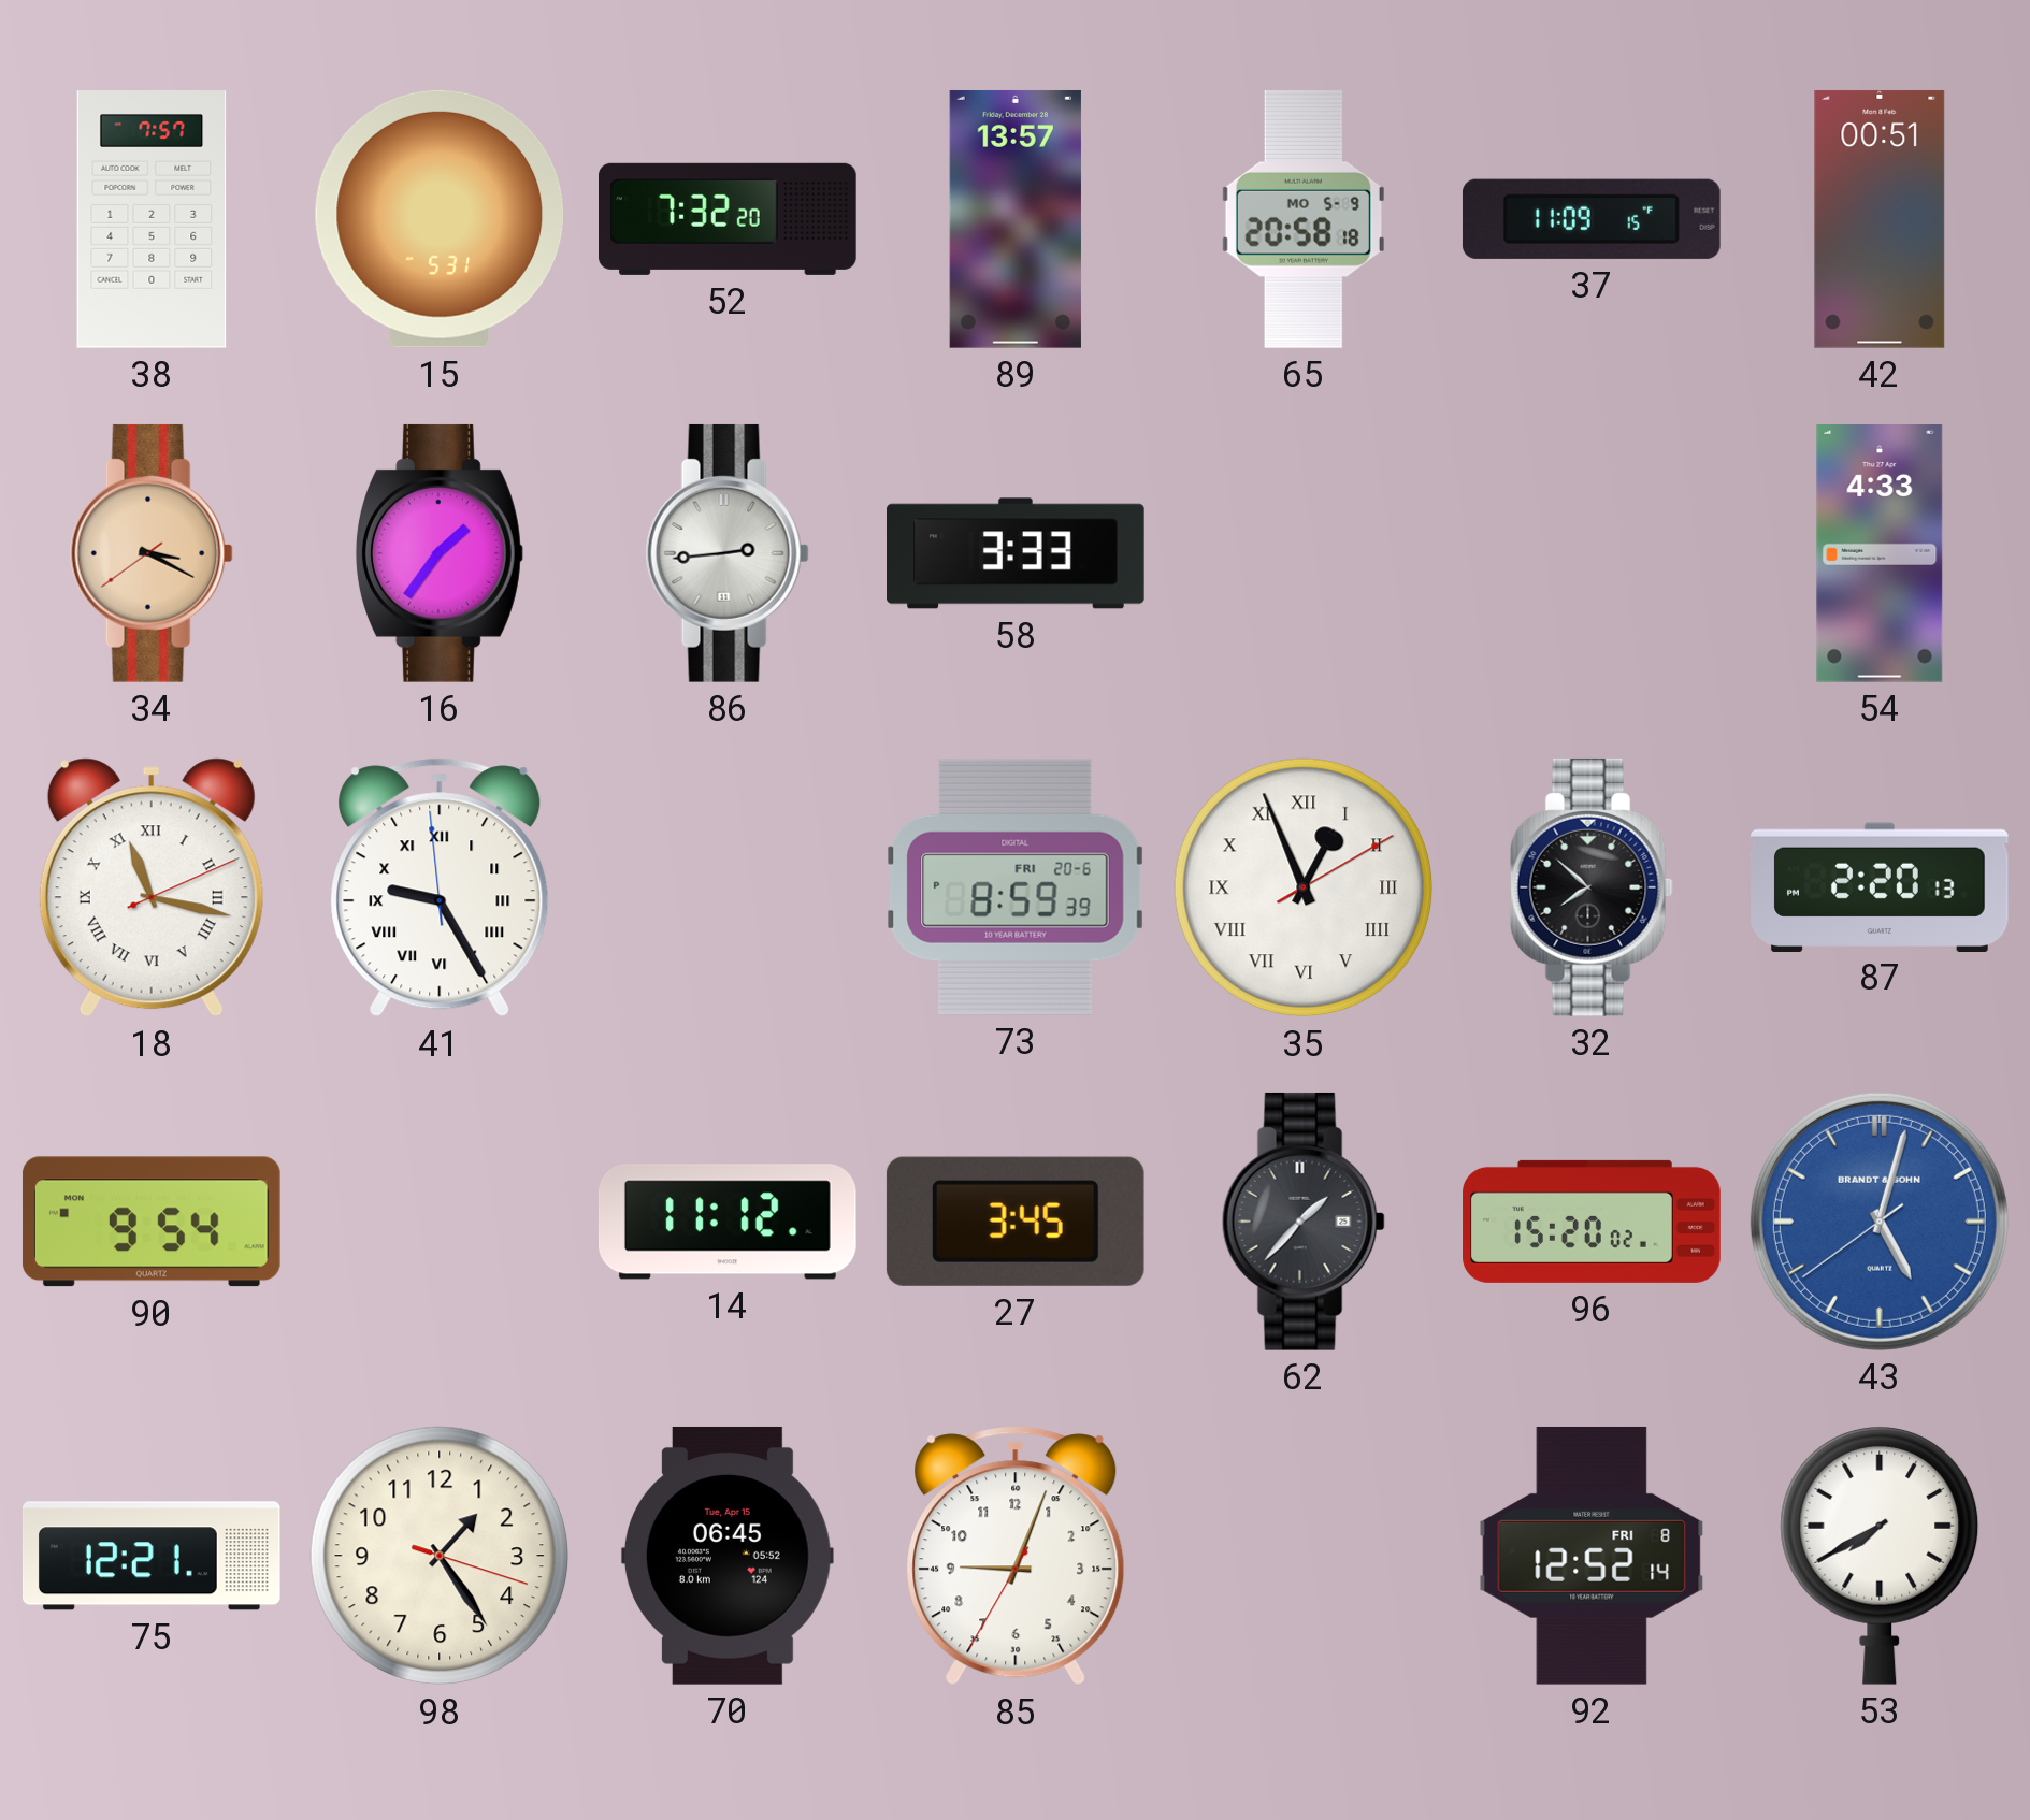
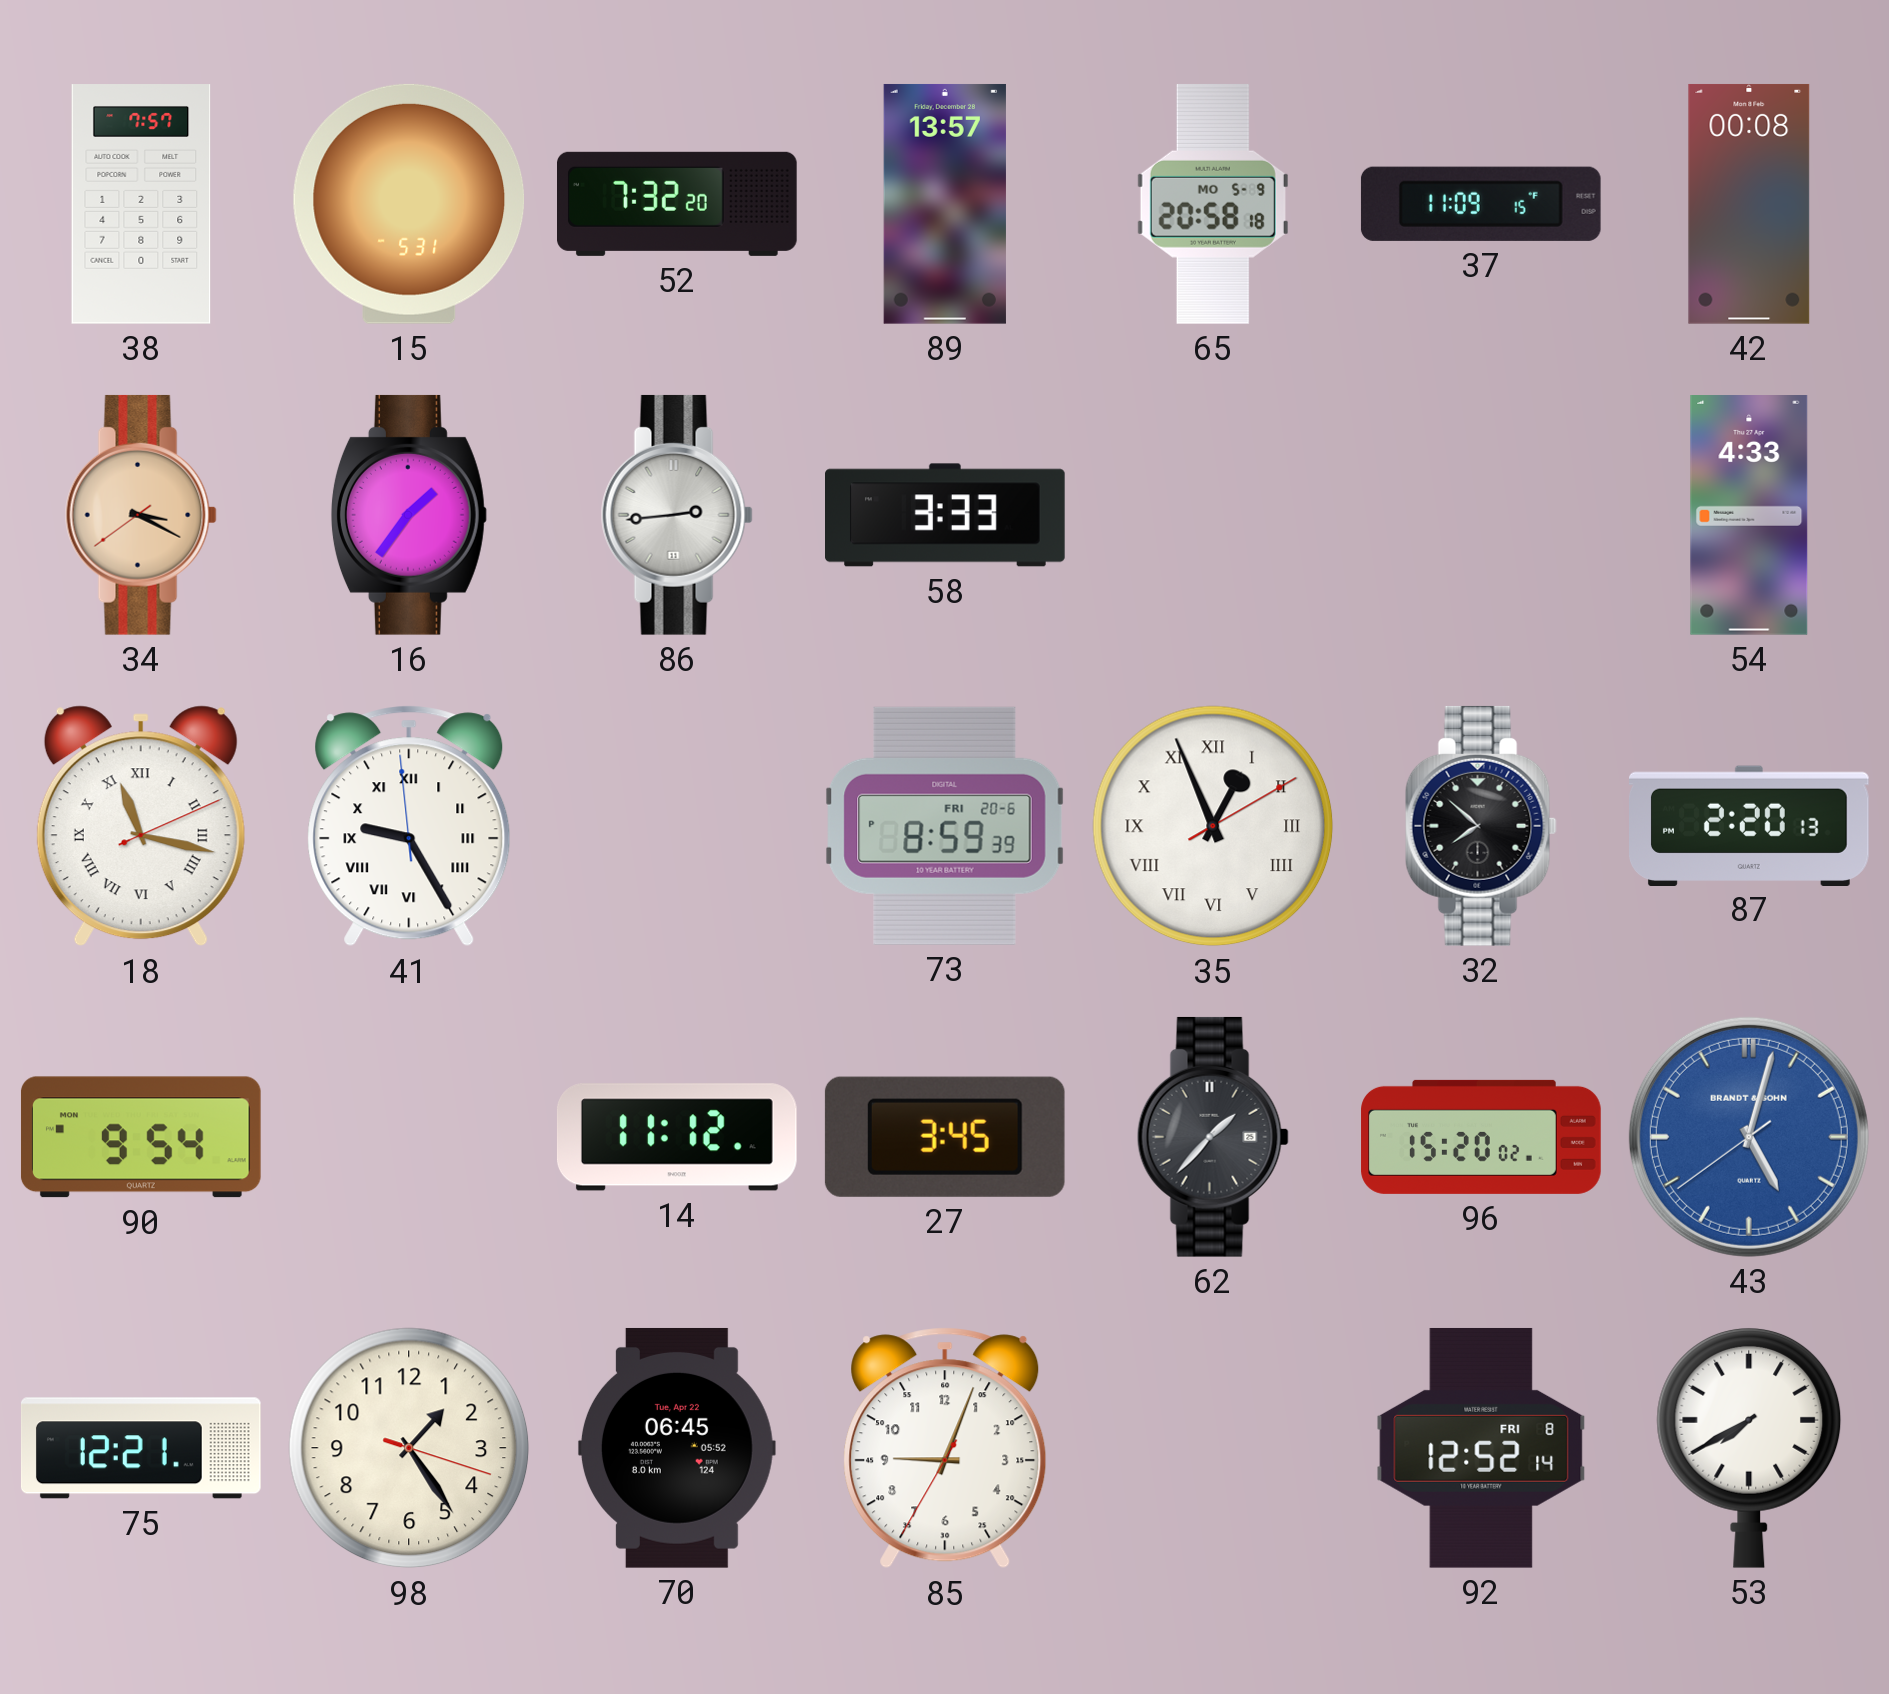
42: 00:51 -> 00:08
70 date: Tue, Apr 15 -> Tue, Apr 22
